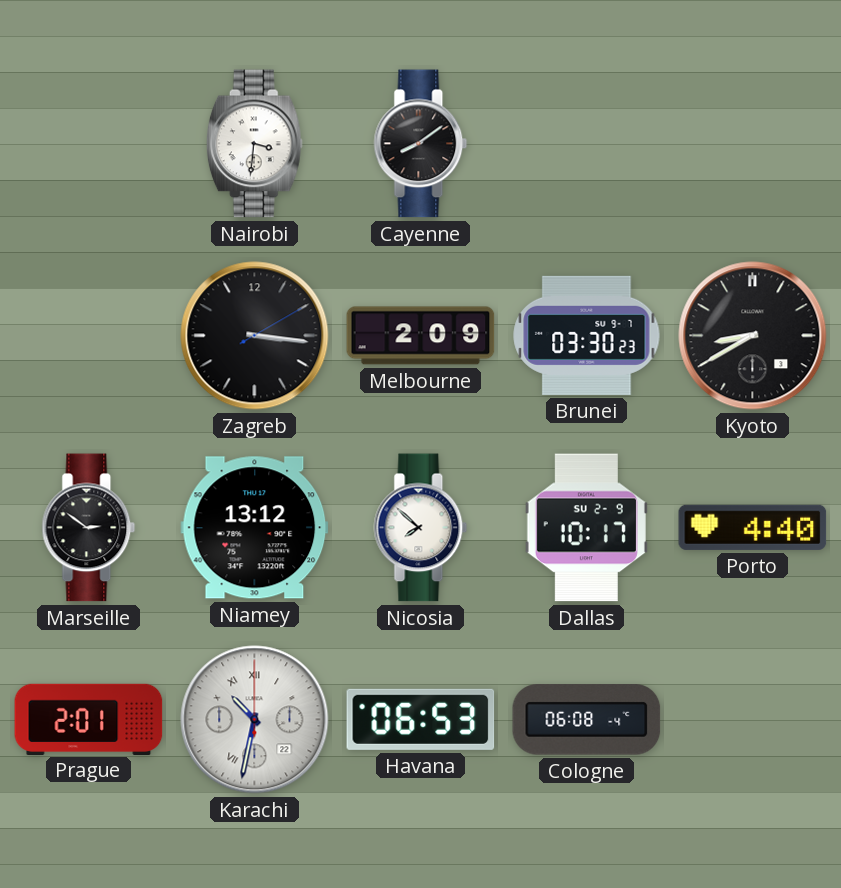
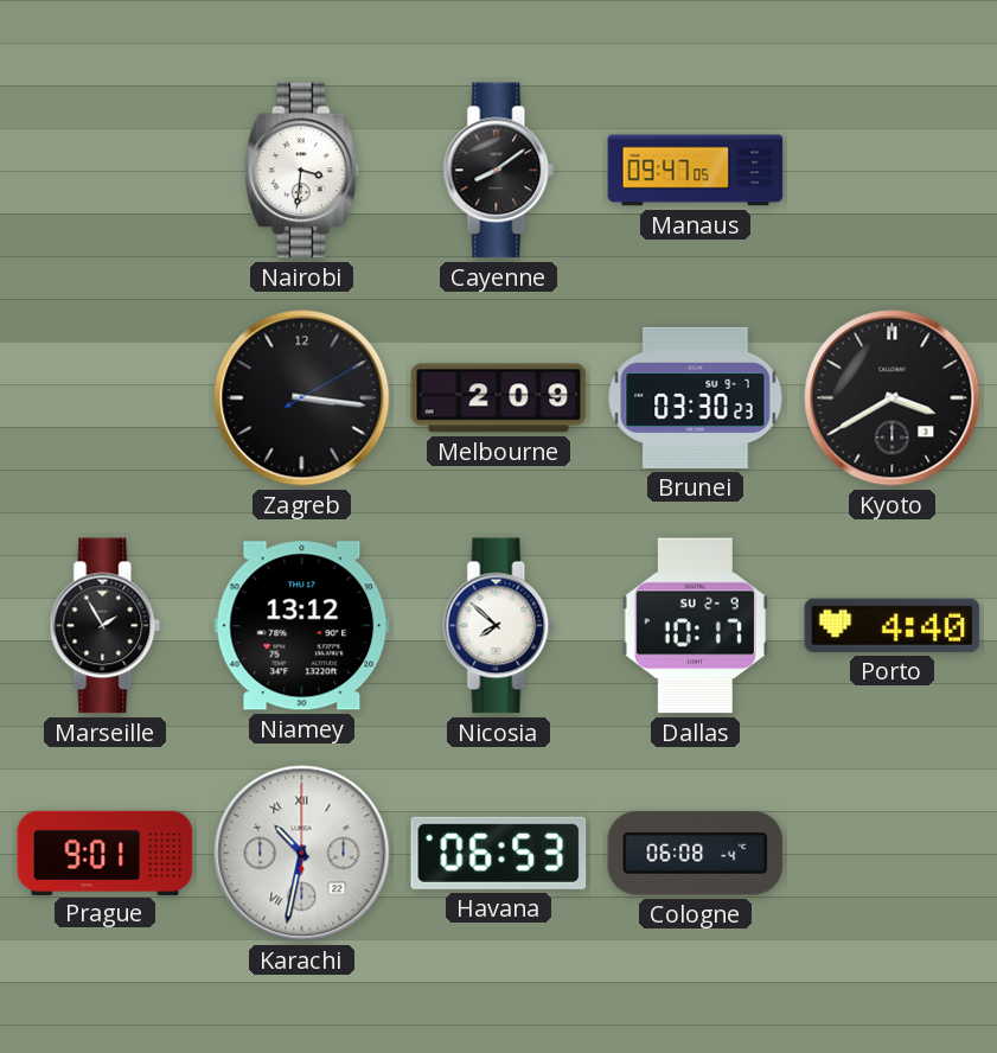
Manaus: none -> 09:47
Kyoto: 8:40 -> 3:40
Marseille: 2:51 -> 1:55
Prague: 2:01 -> 9:01
